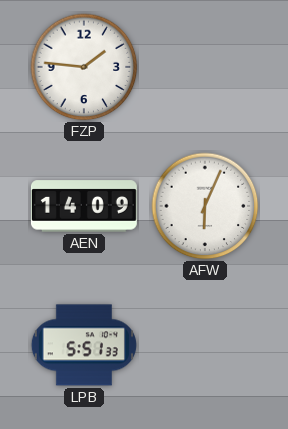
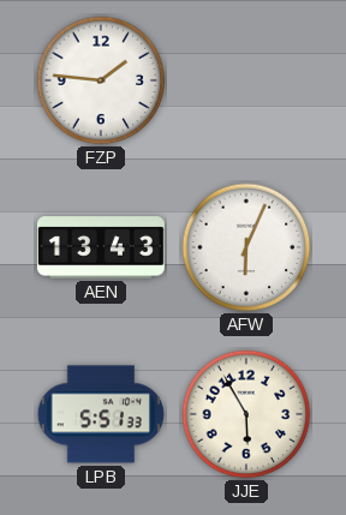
AEN: 14:09 -> 13:43
JJE: none -> 5:55
